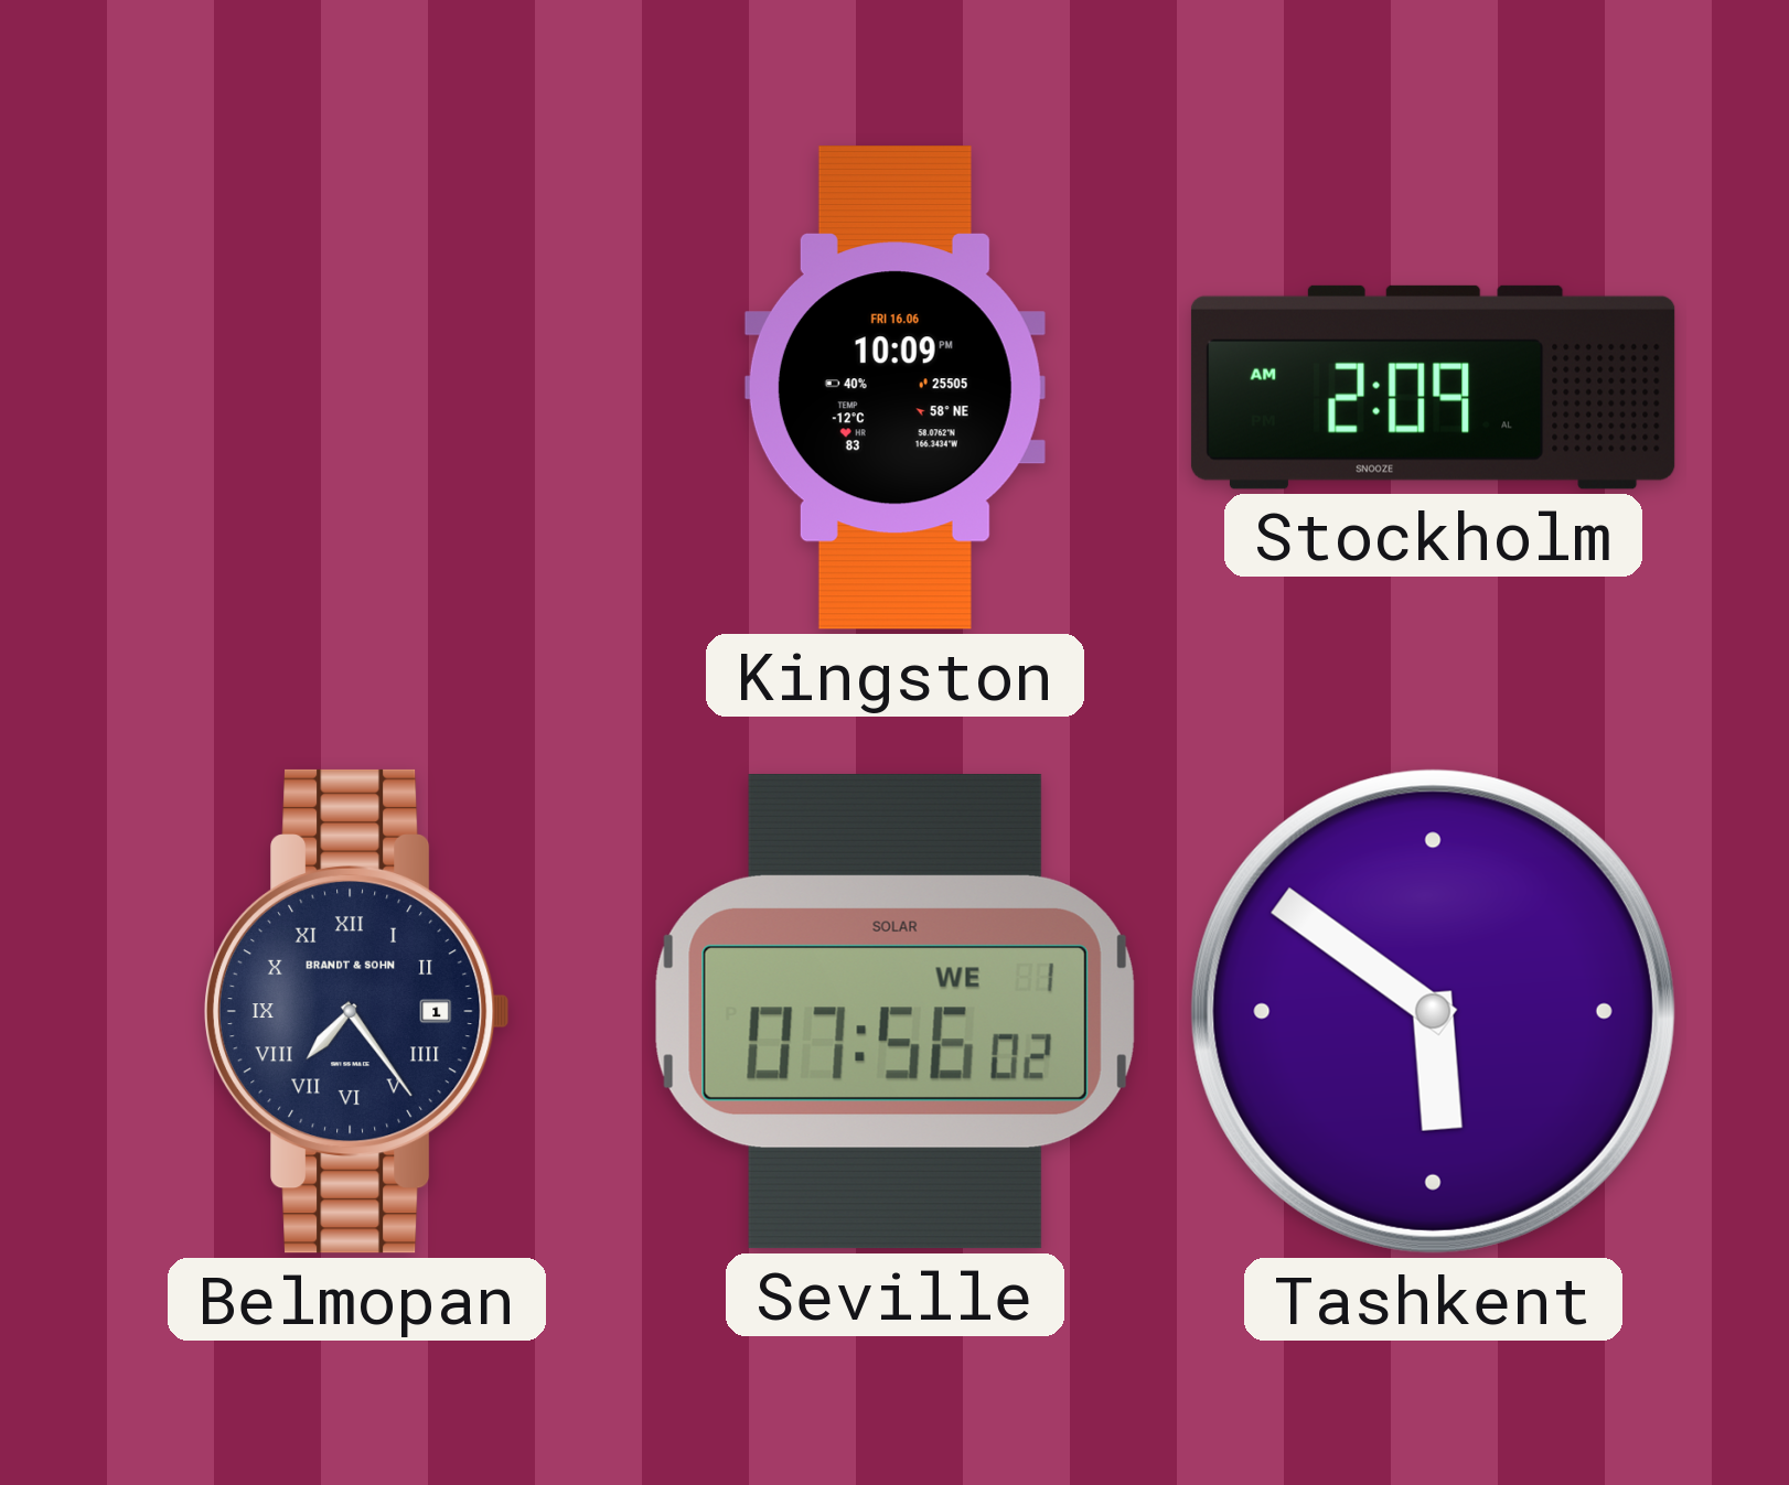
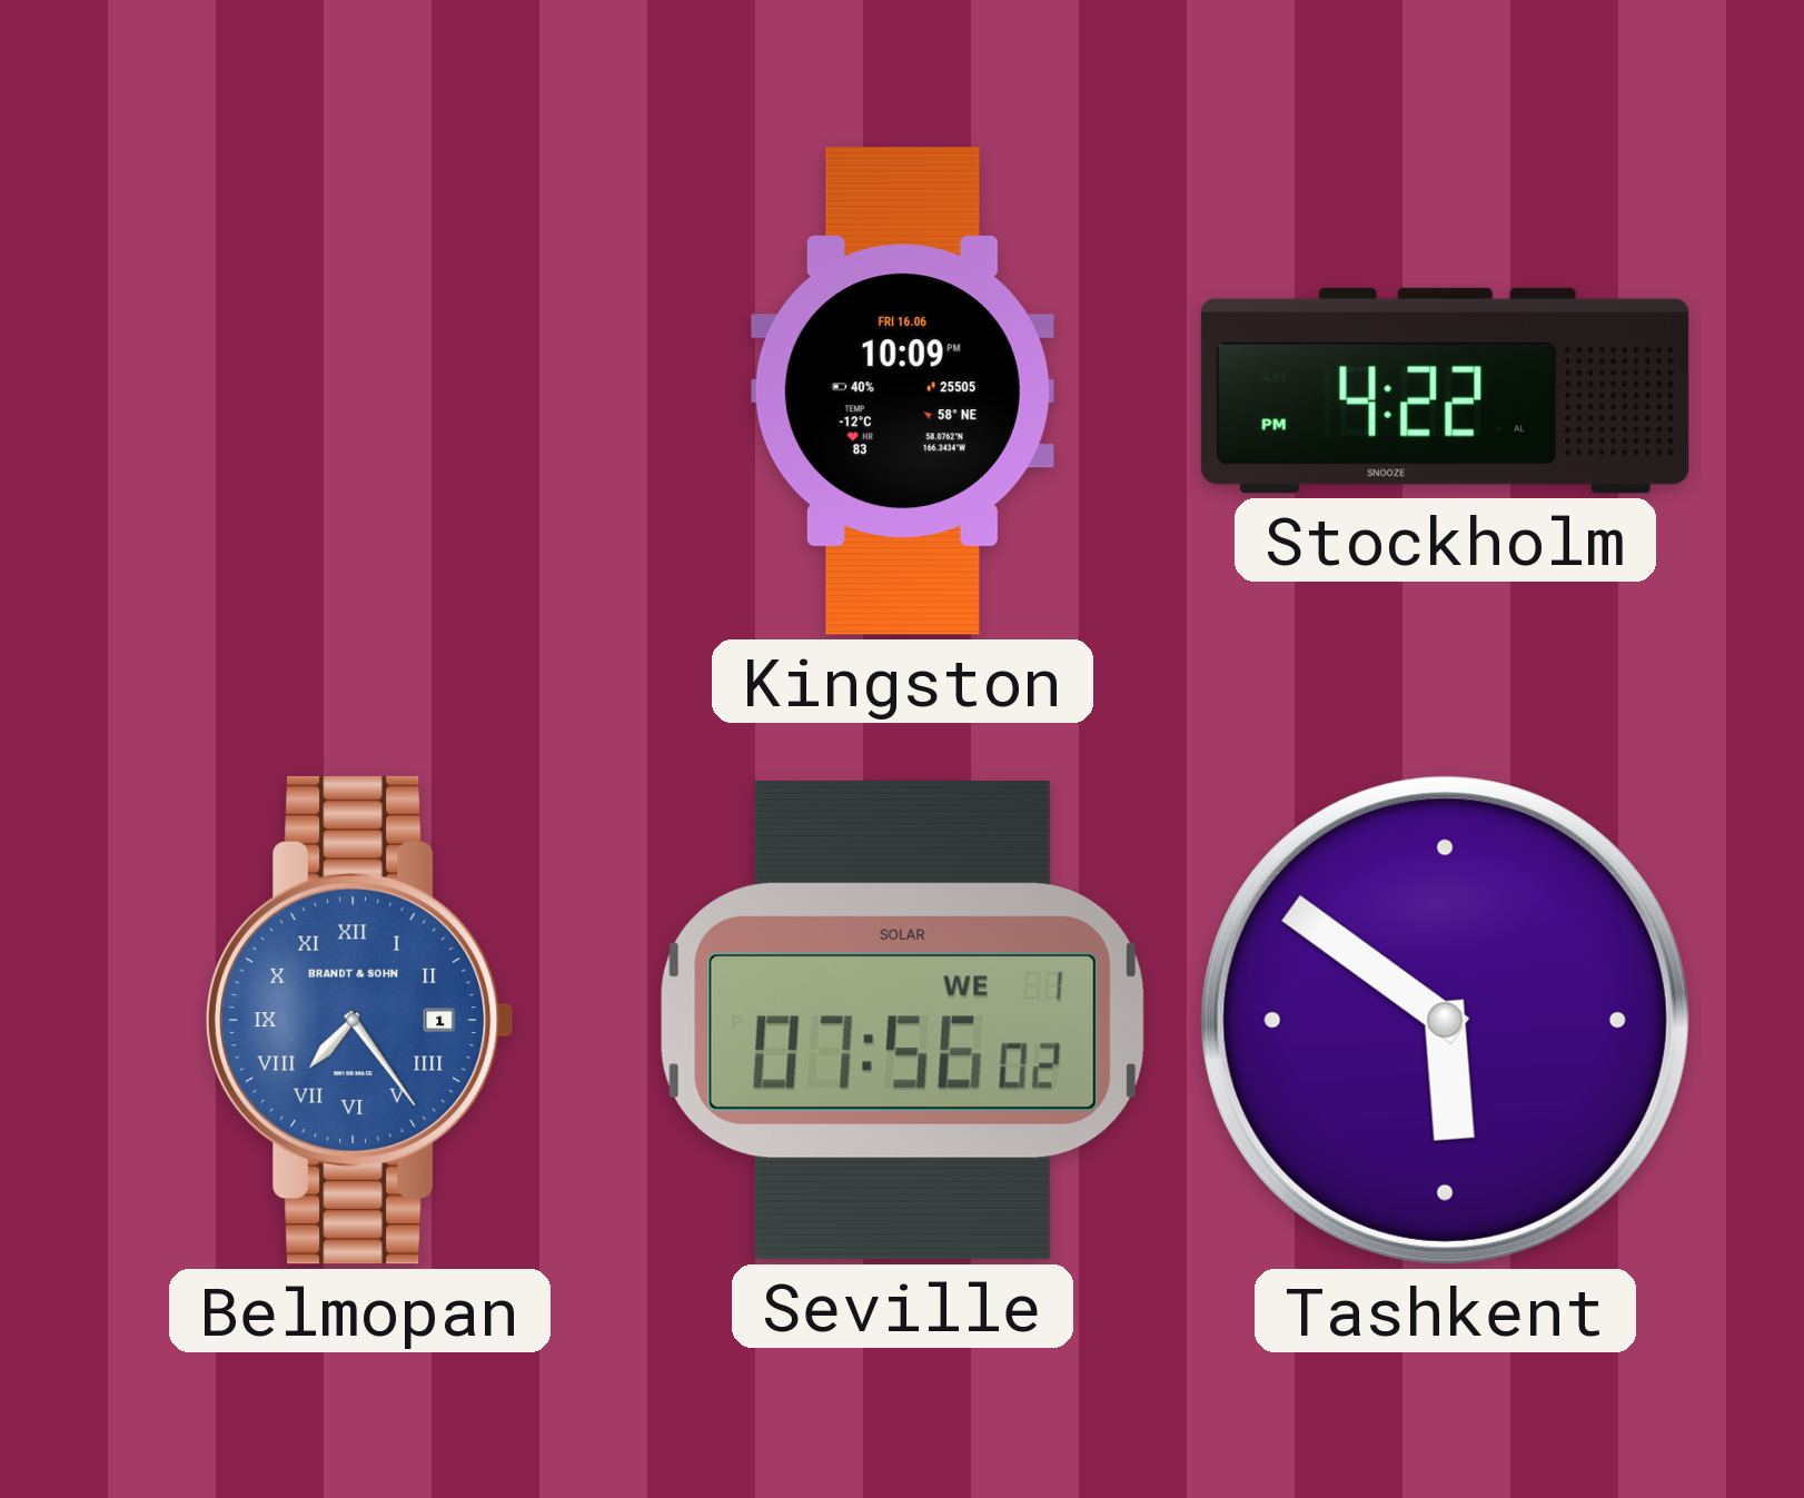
Stockholm: 2:09 -> 4:22
Belmopan dial: navy -> blue
